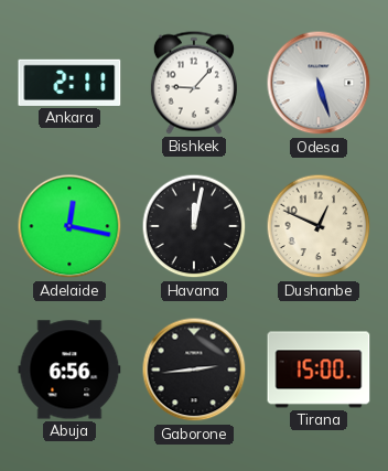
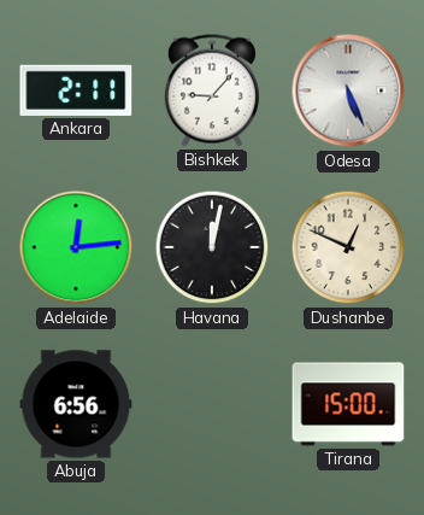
Odesa: 5:27 -> 5:26
Adelaide: 12:17 -> 12:14
Gaborone: 2:44 -> none
